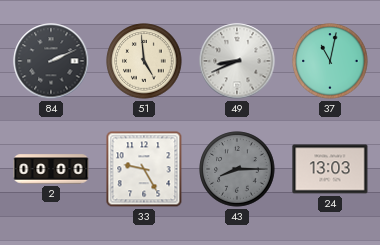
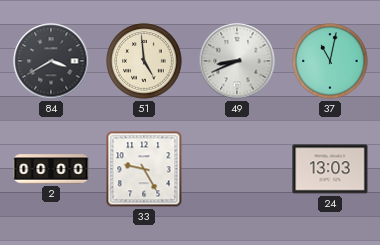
84: 2:11 -> 3:40
43: 8:15 -> none
